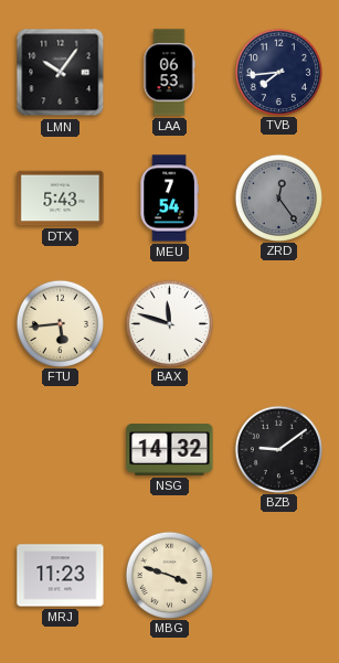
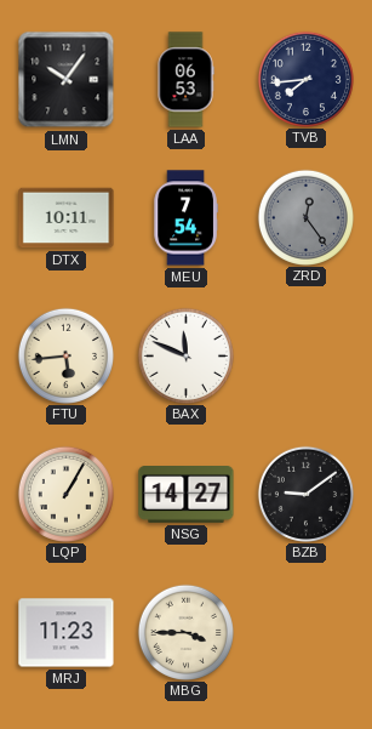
DTX: 5:43 -> 10:11
BAX: 11:48 -> 11:49
LQP: none -> 1:05
NSG: 14:32 -> 14:27
MBG: 3:48 -> 3:45
